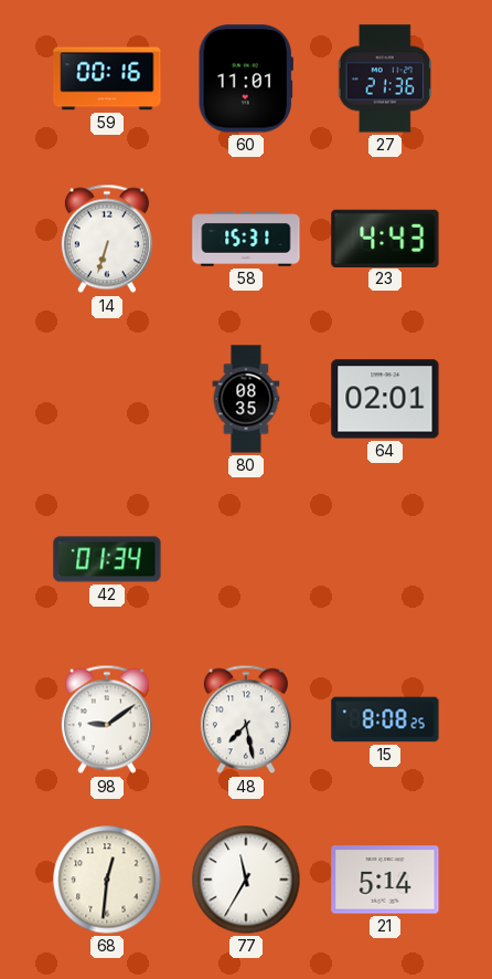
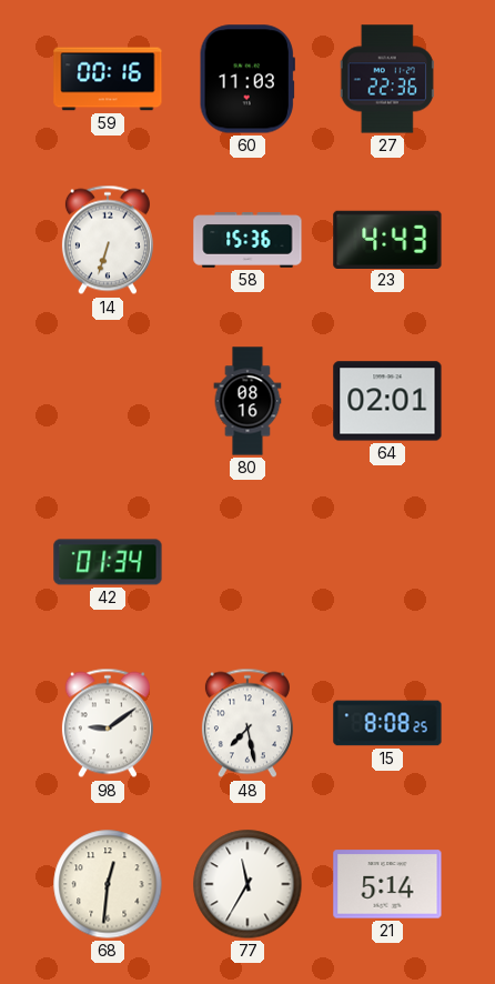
60: 11:01 -> 11:03
27: 21:36 -> 22:36
58: 15:31 -> 15:36
80: 08:35 -> 08:16
